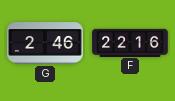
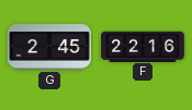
G: 2:46 -> 2:45
